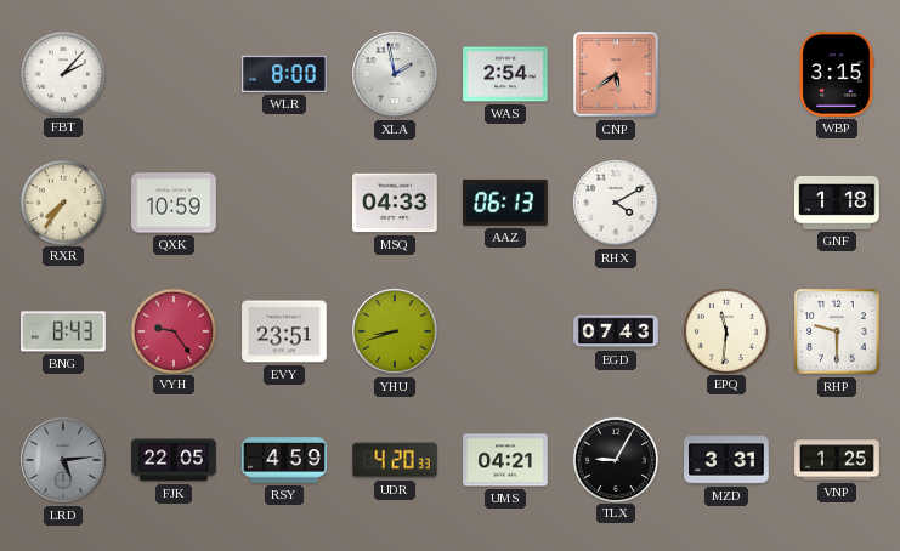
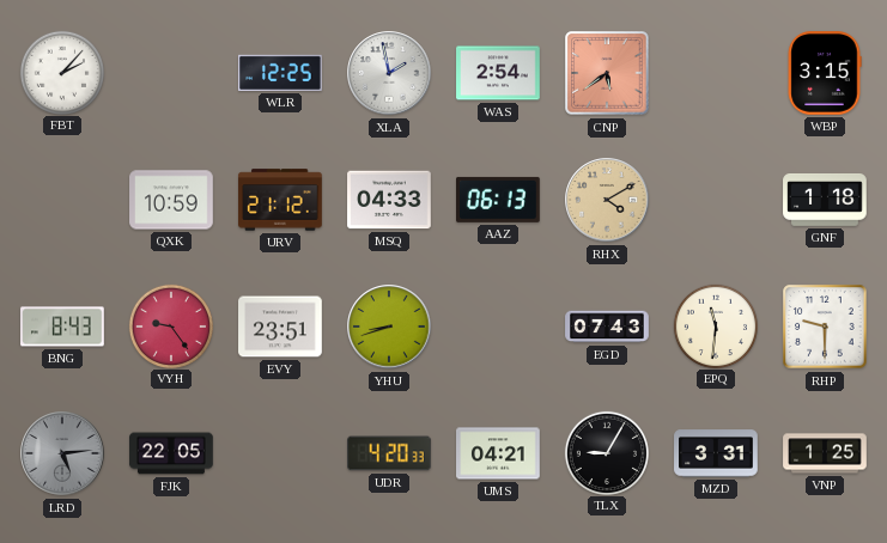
WLR: 8:00 -> 12:25
RXR: 7:36 -> none
URV: none -> 21:12
RHX dial: white -> champagne
RSY: 4:59 -> none
